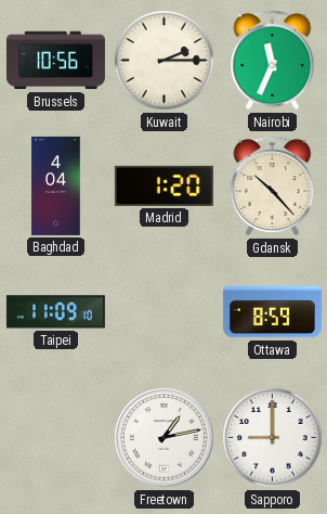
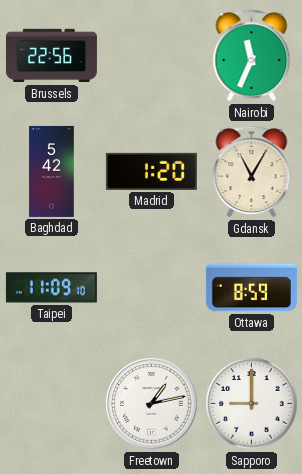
Brussels: 10:56 -> 22:56
Kuwait: 2:15 -> none
Baghdad: 4:04 -> 5:42
Gdansk: 10:23 -> 11:05
